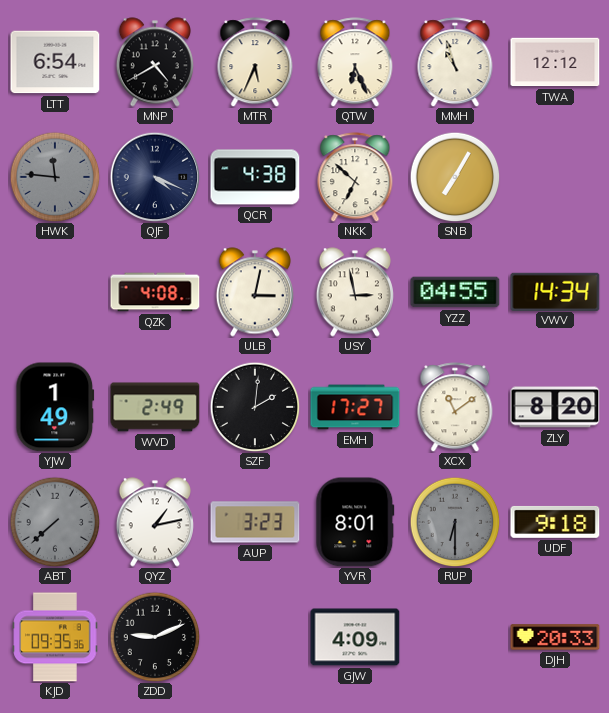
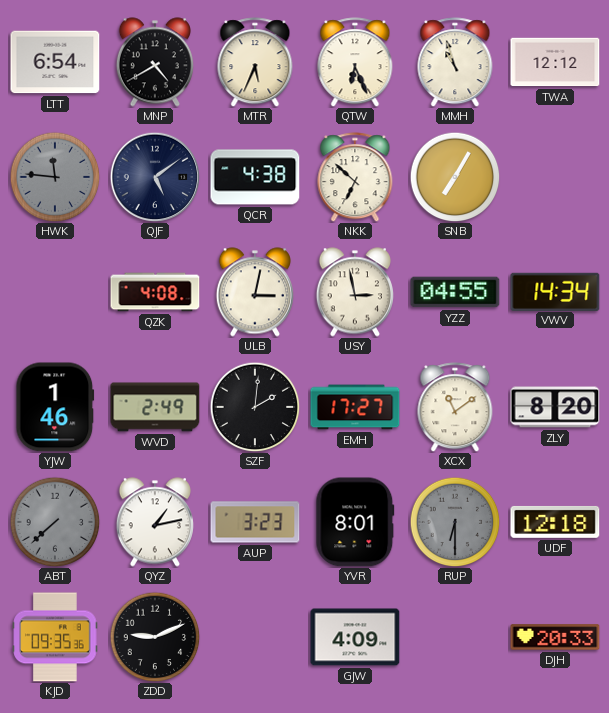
QJF: 4:19 -> 5:09
YJW: 1:49 -> 1:46
UDF: 9:18 -> 12:18
